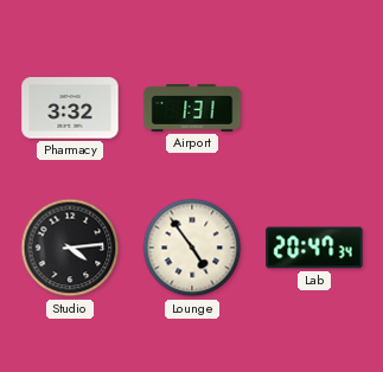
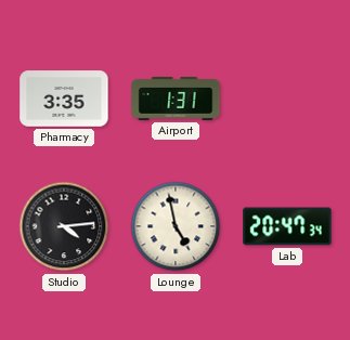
Pharmacy: 3:32 -> 3:35
Lounge: 4:54 -> 4:58
